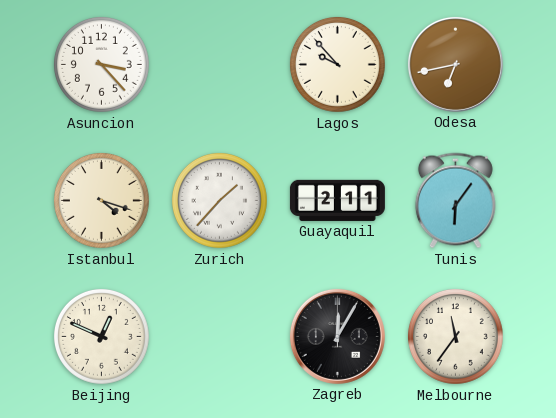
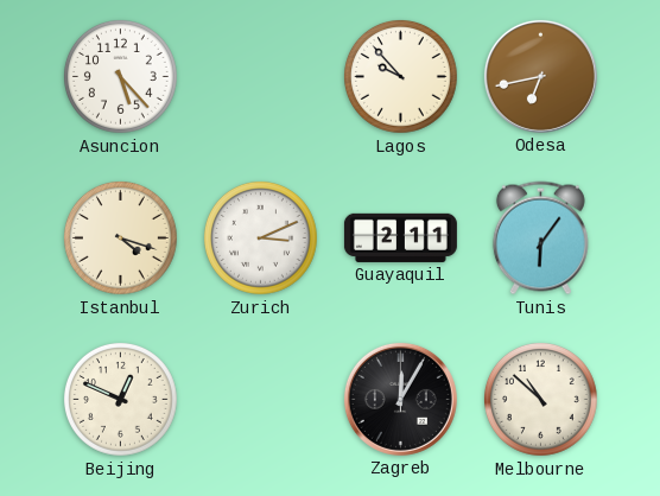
Asuncion: 3:23 -> 5:23
Zurich: 1:37 -> 3:11
Melbourne: 11:36 -> 10:52
